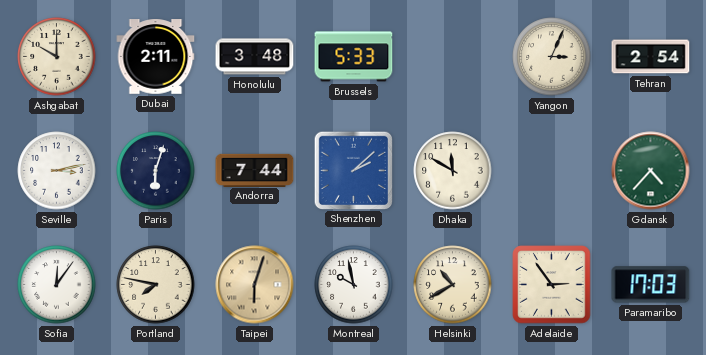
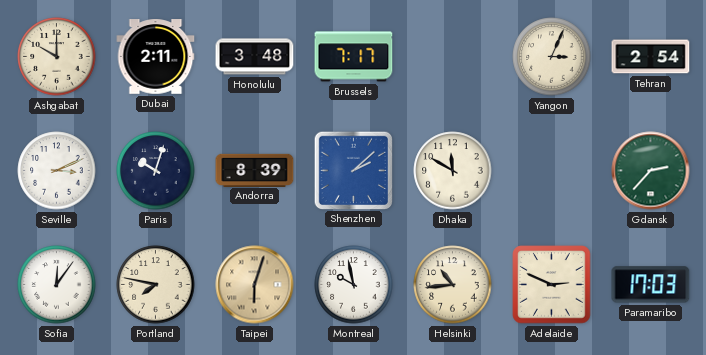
Brussels: 5:33 -> 7:17
Seville: 3:13 -> 3:11
Paris: 6:03 -> 10:03
Andorra: 7:44 -> 8:39
Gdansk: 4:37 -> 2:37
Helsinki: 10:40 -> 10:44
Adelaide: 2:54 -> 2:49
